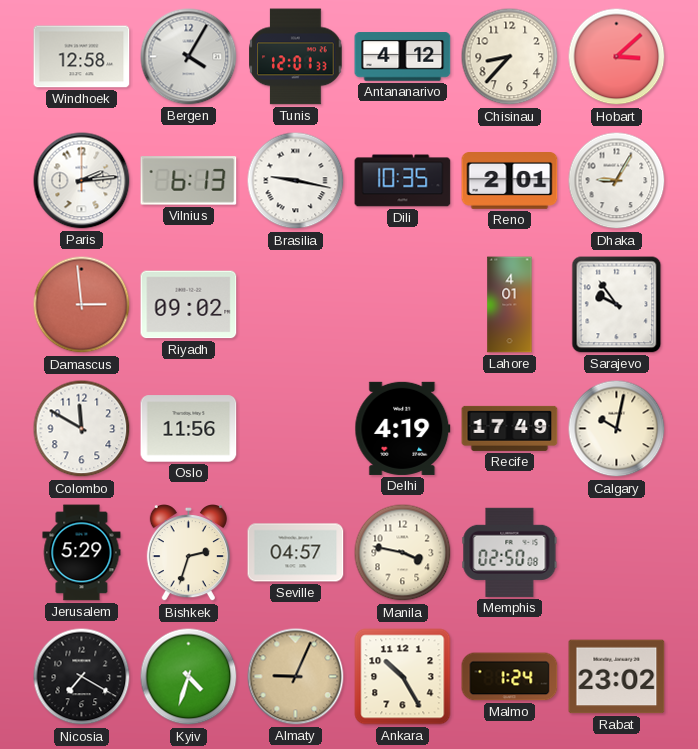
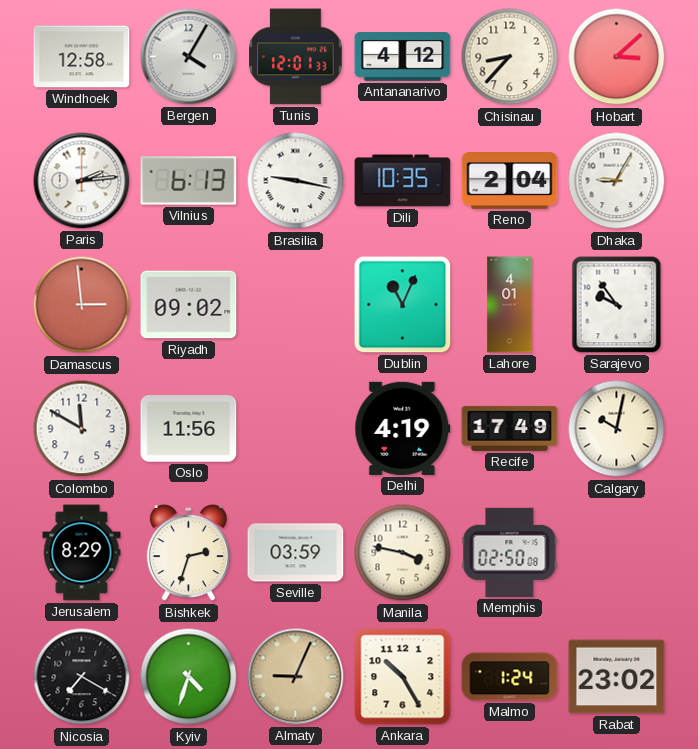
Reno: 2:01 -> 2:04
Dublin: none -> 11:04
Jerusalem: 5:29 -> 8:29
Seville: 04:57 -> 03:59
